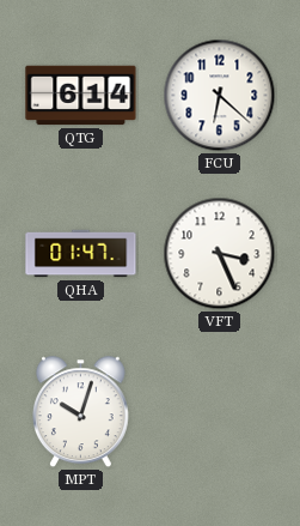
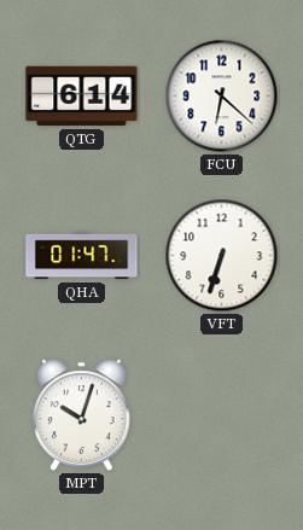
VFT: 3:26 -> 6:33
